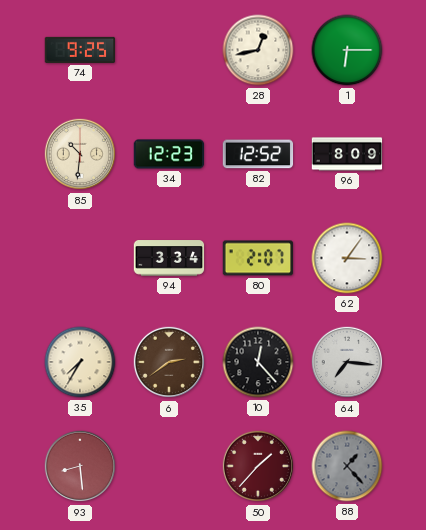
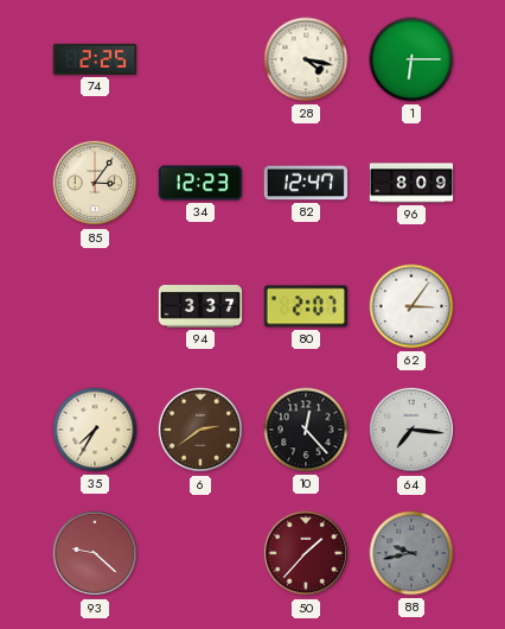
74: 9:25 -> 2:25
28: 12:43 -> 4:17
85: 10:31 -> 3:06
82: 12:52 -> 12:47
94: 3:34 -> 3:37
93: 8:29 -> 9:22
88: 1:23 -> 9:43
